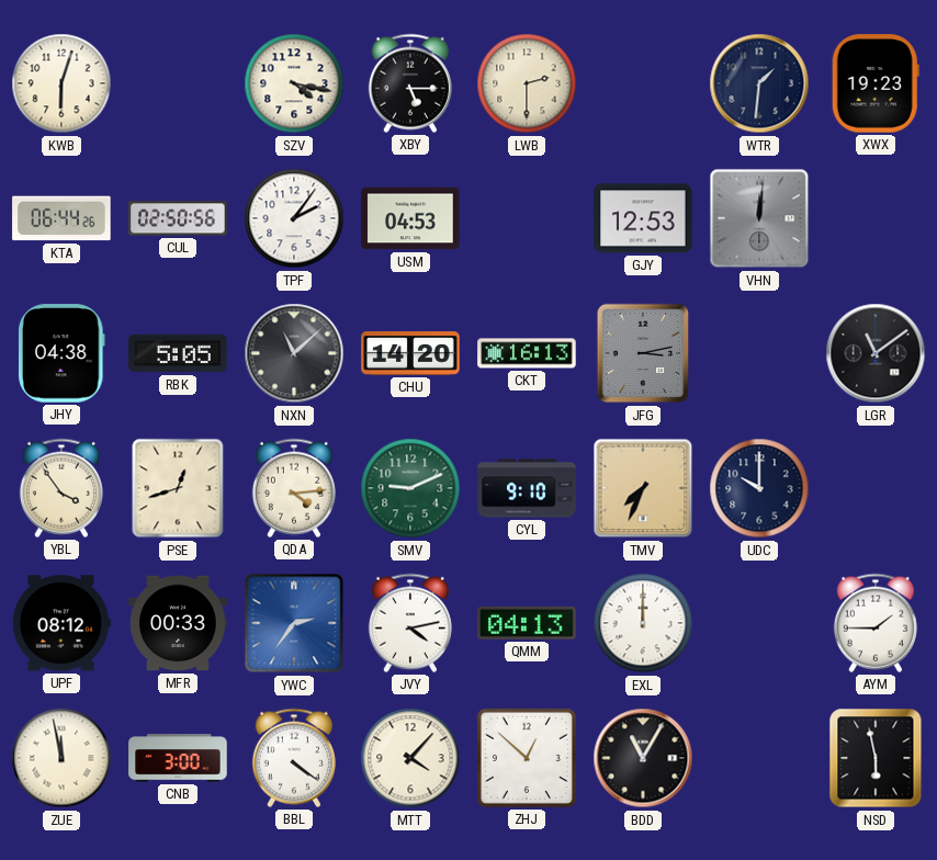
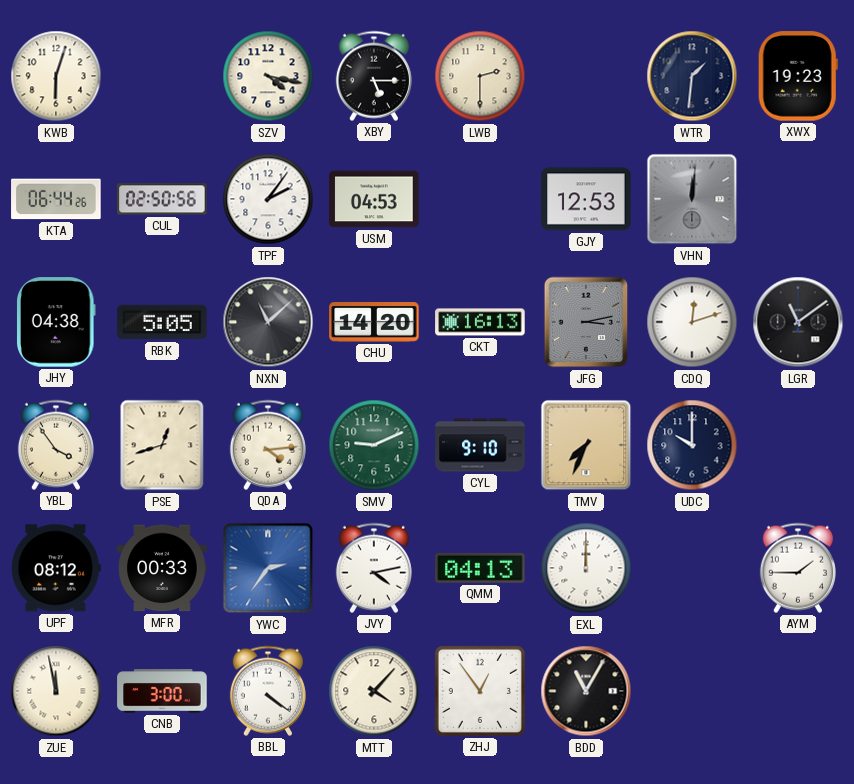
CDQ: none -> 12:12
ZHJ: 12:52 -> 12:54
NSD: 5:58 -> none
